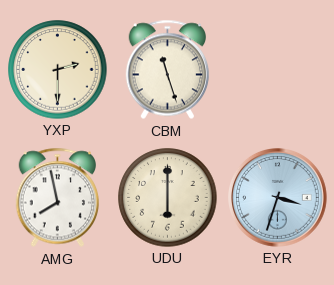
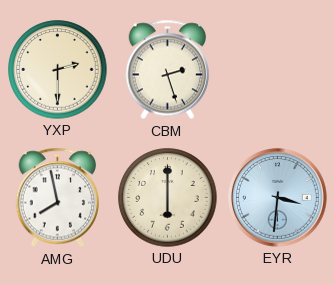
CBM: 11:27 -> 2:27
EYR: 3:33 -> 3:31
